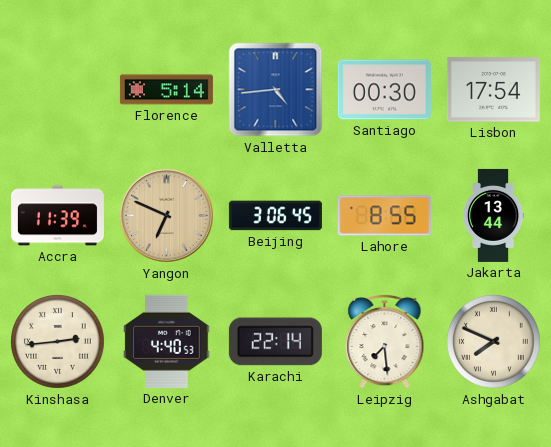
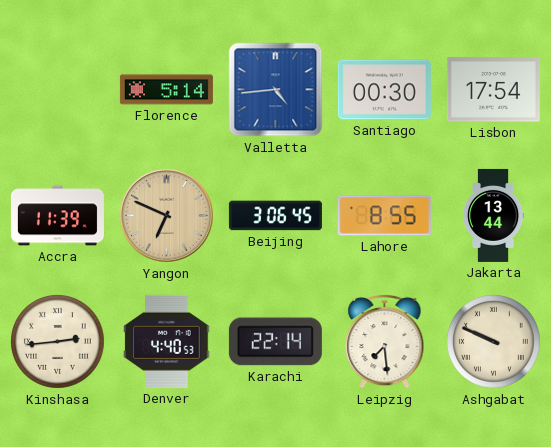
Ashgabat: 7:49 -> 9:49
